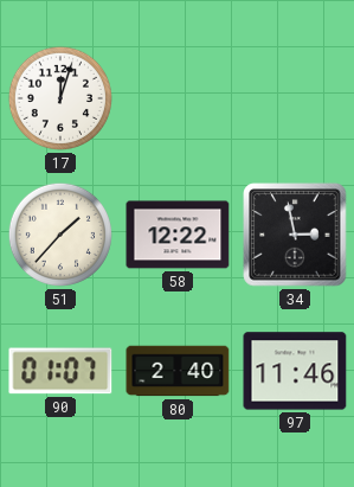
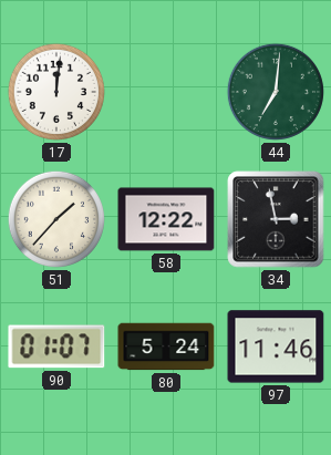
17: 12:03 -> 12:01
44: none -> 7:01
80: 2:40 -> 5:24
